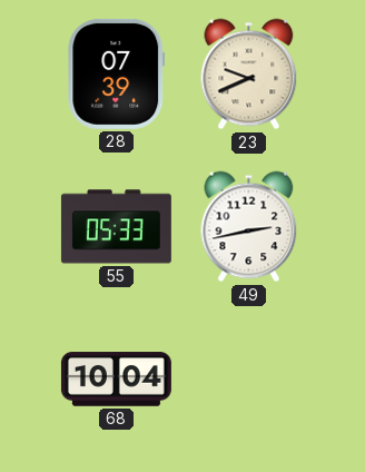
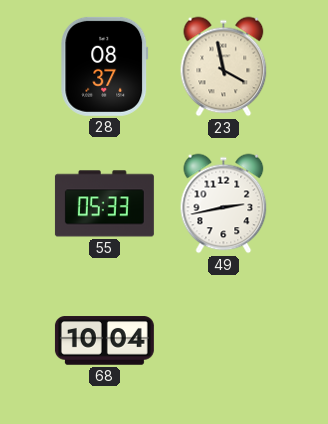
28: 07:39 -> 08:37
23: 9:41 -> 3:58
